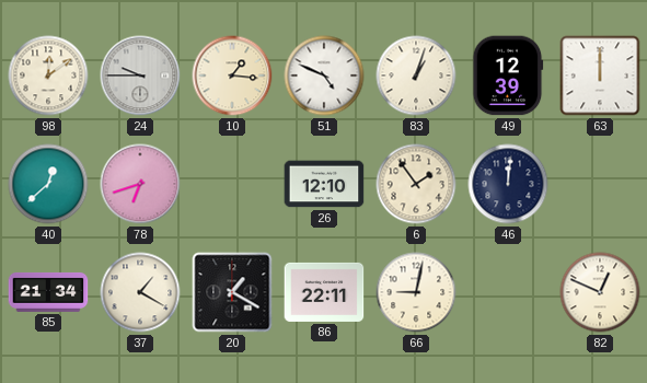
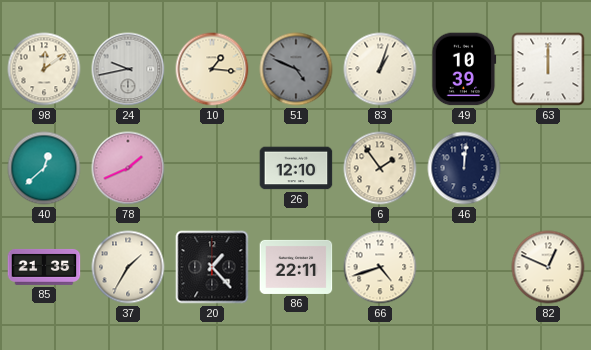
24: 9:45 -> 9:43
51 dial: white -> grey
49: 12:39 -> 10:39
78: 6:42 -> 1:41
85: 21:34 -> 21:35
37: 1:20 -> 1:35
20: 1:20 -> 1:23
66: 9:02 -> 4:42
